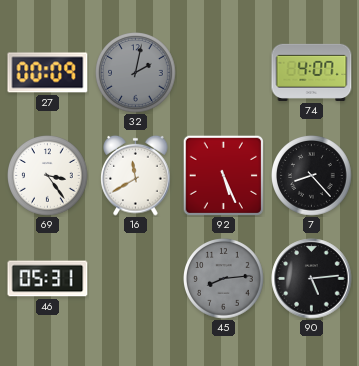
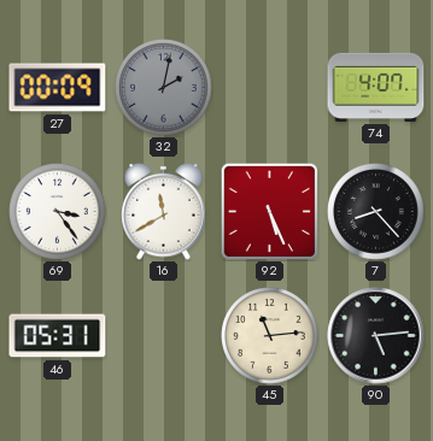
45: 8:14 -> 11:14
45 dial: grey -> cream
